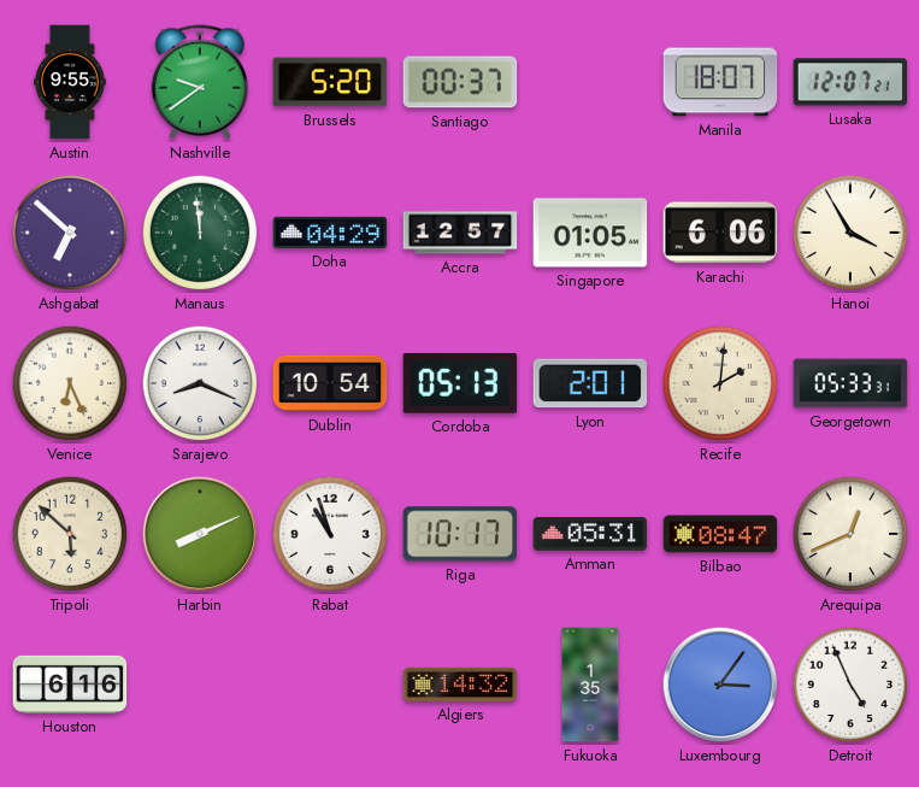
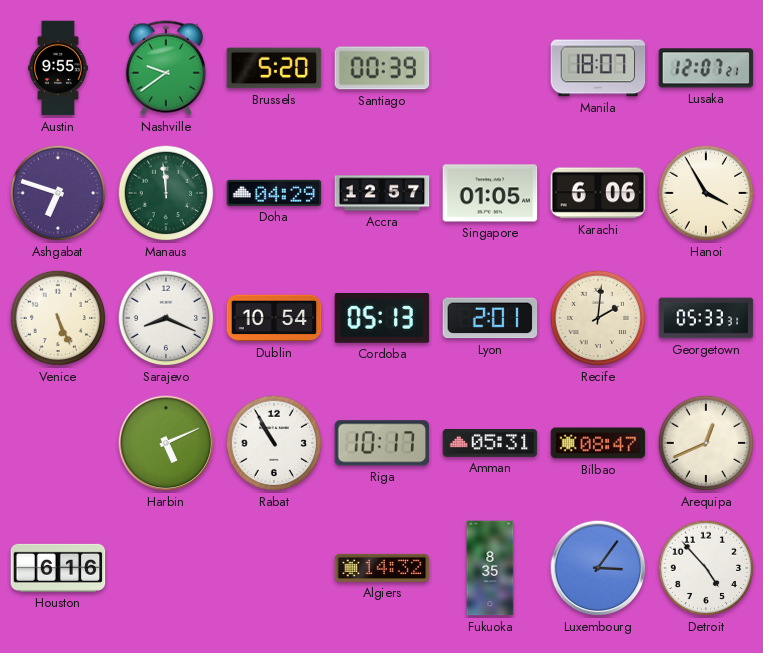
Santiago: 00:37 -> 00:39
Ashgabat: 6:52 -> 6:48
Venice: 6:26 -> 5:26
Tripoli: 5:52 -> none
Harbin: 8:11 -> 5:11
Rabat: 10:57 -> 10:55
Fukuoka: 1:35 -> 8:35
Detroit: 4:56 -> 4:53
